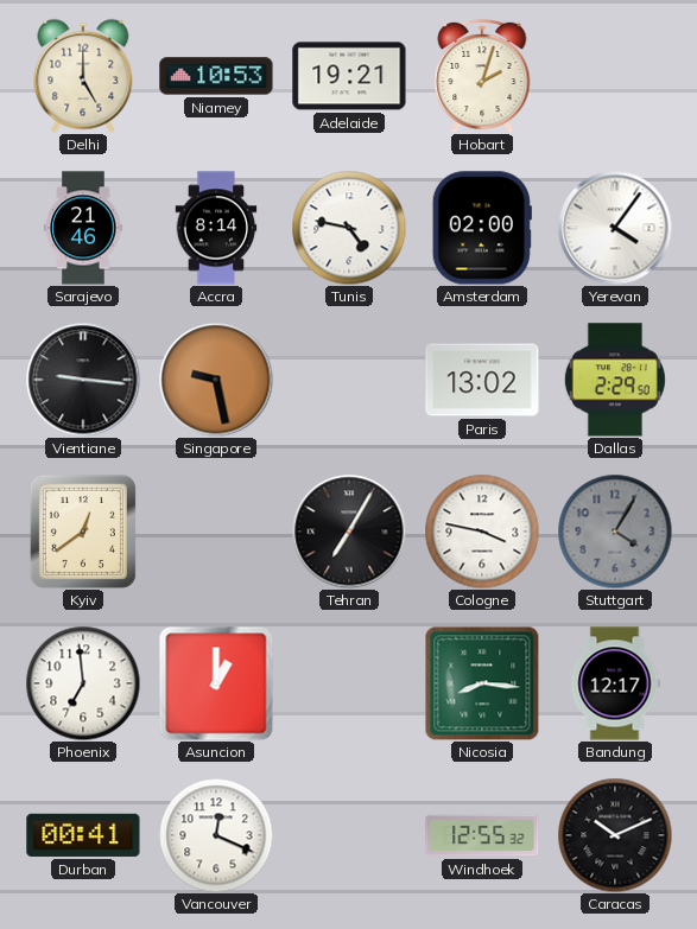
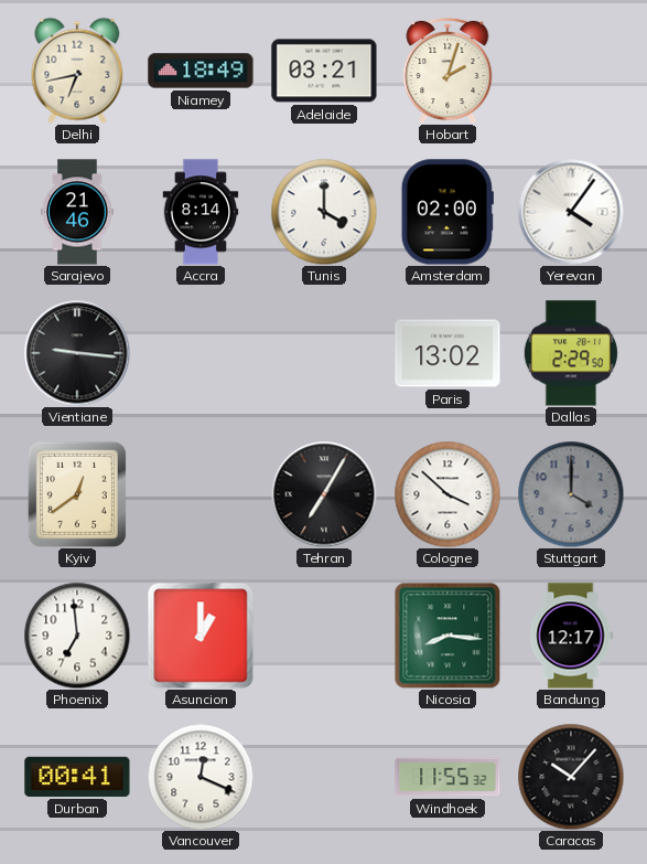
Delhi: 5:00 -> 6:43
Niamey: 10:53 -> 18:49
Adelaide: 19:21 -> 03:21
Tunis: 4:47 -> 4:00
Singapore: 9:28 -> none
Cologne: 3:47 -> 3:52
Stuttgart: 4:05 -> 4:00
Windhoek: 12:55 -> 11:55
Caracas: 10:11 -> 10:07
